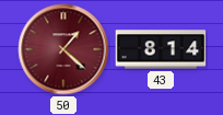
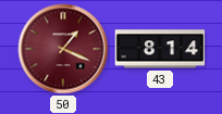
50: 1:22 -> 1:19
